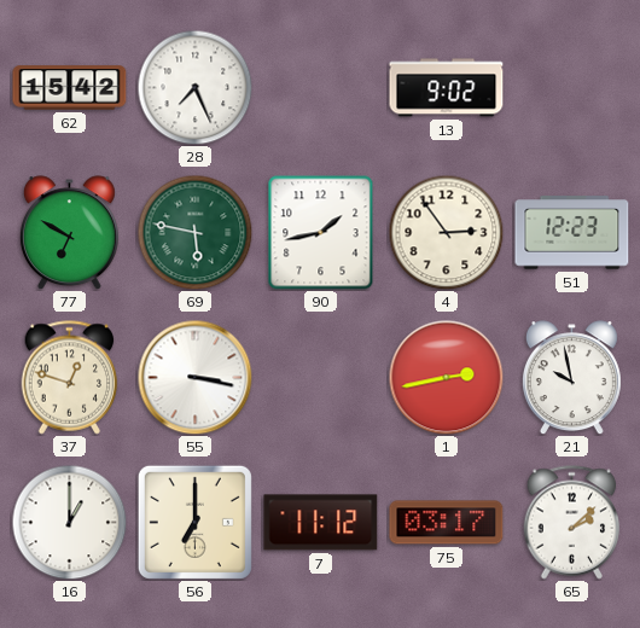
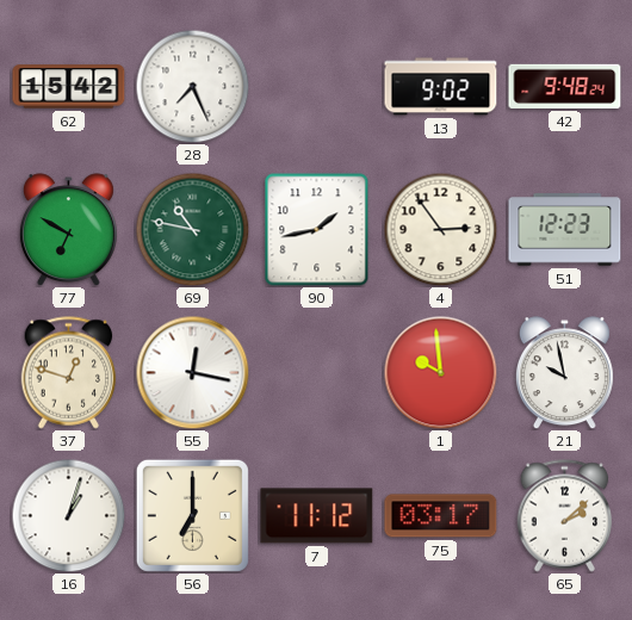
42: none -> 9:48
69: 5:47 -> 10:47
55: 3:17 -> 12:17
1: 2:43 -> 9:59
16: 1:00 -> 1:03
